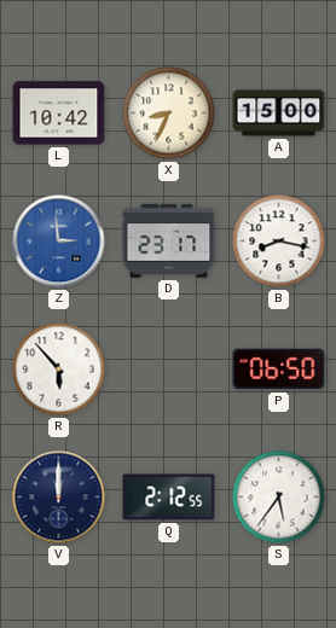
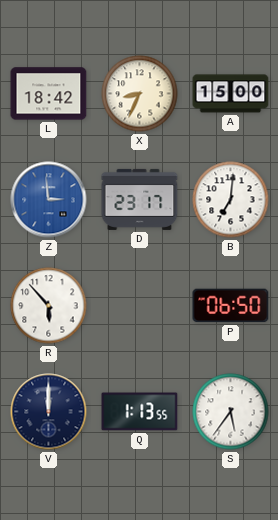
L: 10:42 -> 18:42
B: 8:17 -> 7:01
Q: 2:12 -> 1:13
